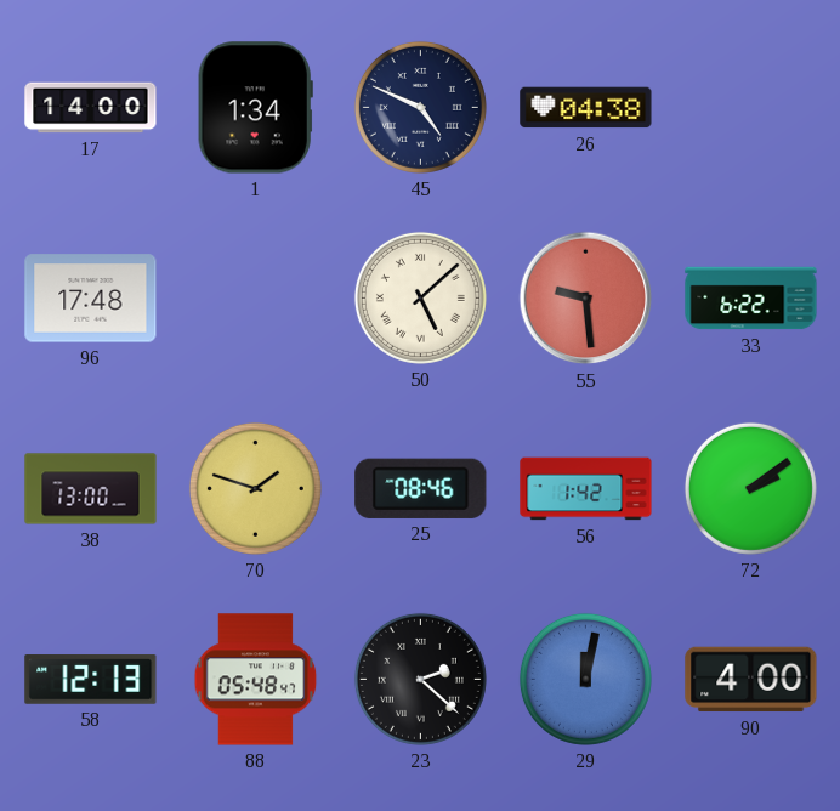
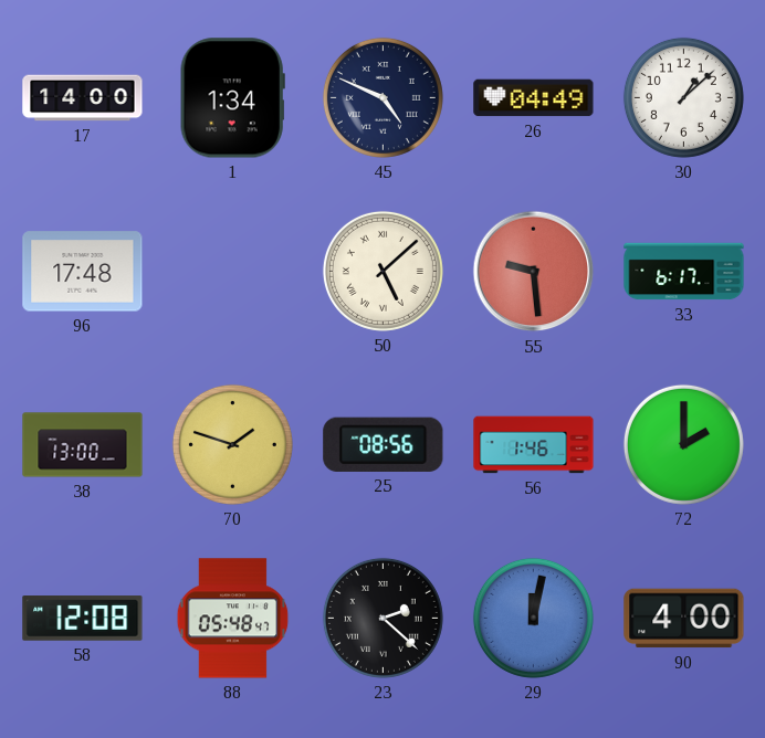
26: 04:38 -> 04:49
30: none -> 1:08
33: 6:22 -> 6:17
25: 08:46 -> 08:56
56: 1:42 -> 1:46
72: 2:09 -> 2:00
58: 12:13 -> 12:08
